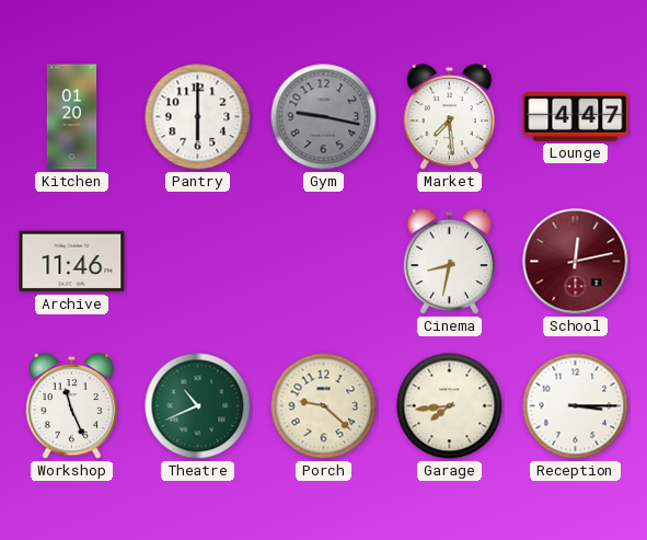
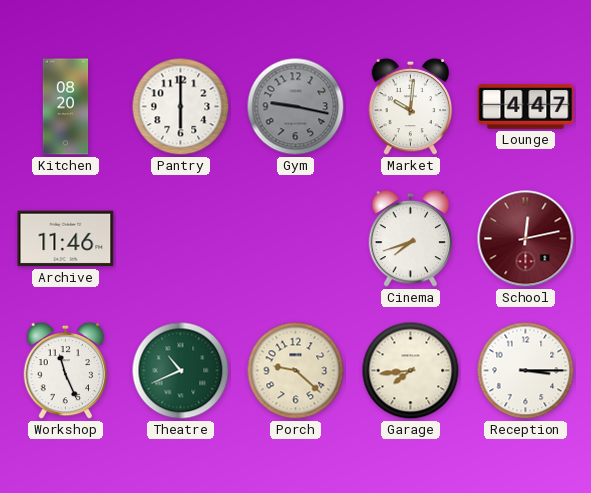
Kitchen: 01:20 -> 08:20
Market: 7:29 -> 10:01
Cinema: 8:32 -> 7:42
